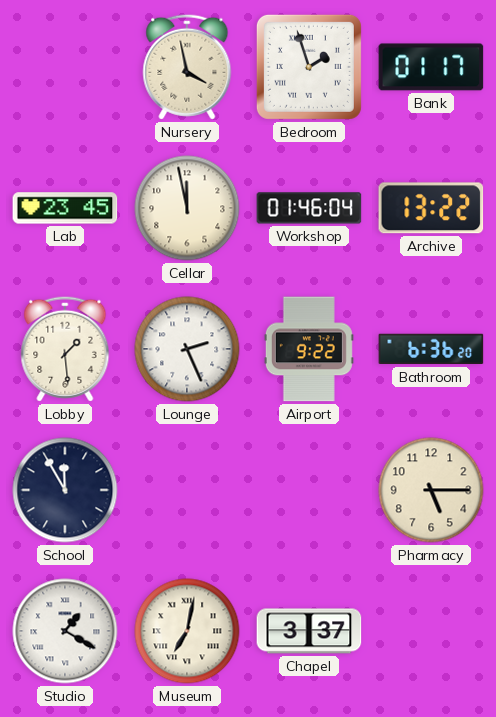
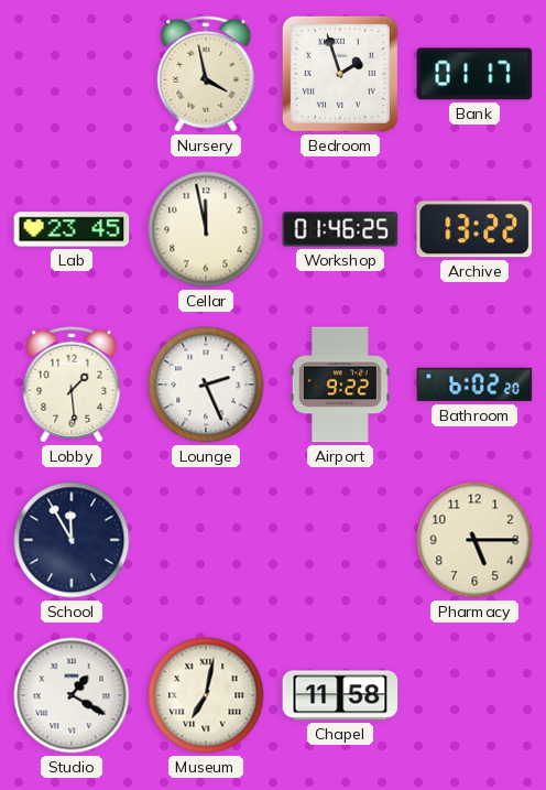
Workshop: 01:46:04 -> 01:46:25
Bathroom: 6:36 -> 6:02
Chapel: 3:37 -> 11:58
